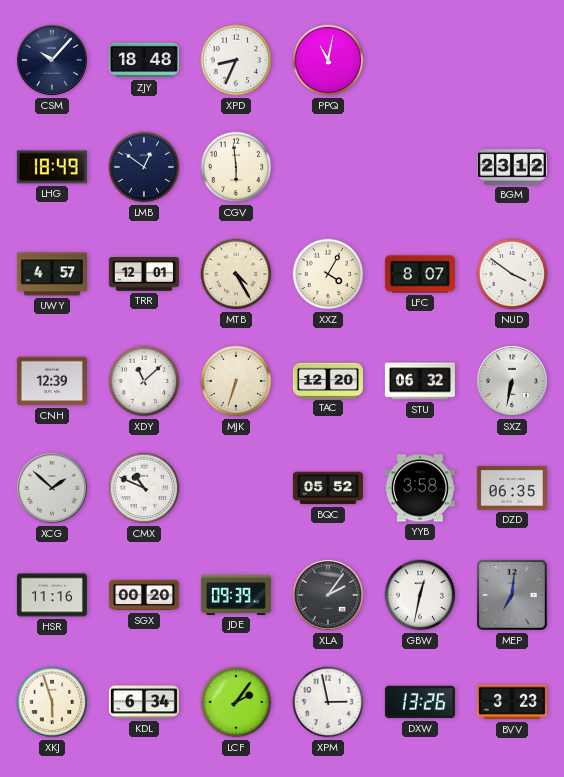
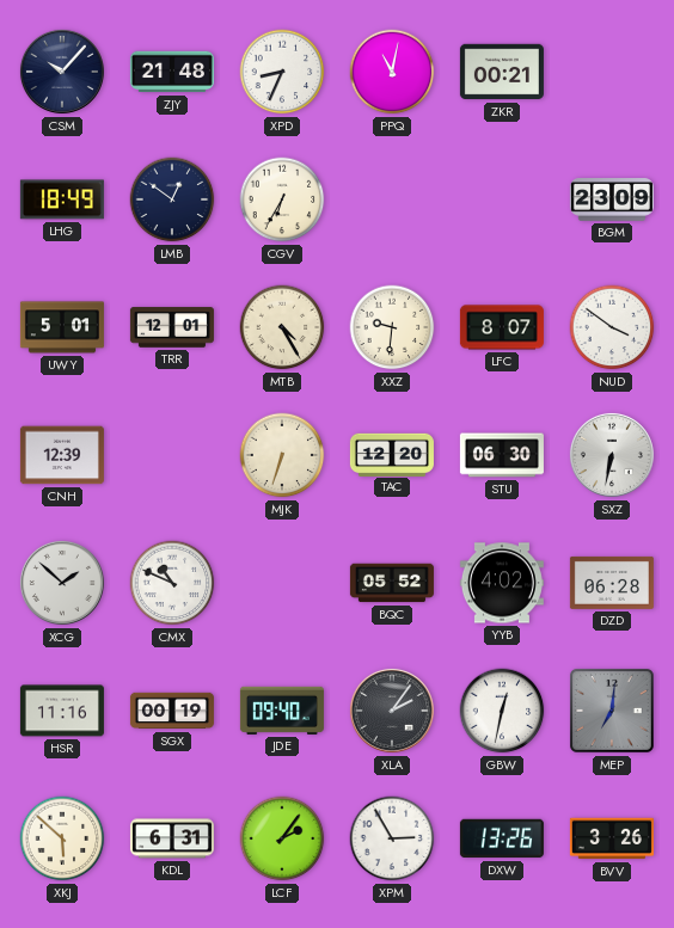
ZJY: 18:48 -> 21:48
ZKR: none -> 00:21
CGV: 5:59 -> 6:35
BGM: 23:12 -> 23:09
UWY: 4:57 -> 5:01
XXZ: 4:05 -> 9:31
XDY: 11:08 -> none
STU: 06:32 -> 06:30
YYB: 3:58 -> 4:02
DZD: 06:35 -> 06:28
SGX: 00:20 -> 00:19
JDE: 09:39 -> 09:40
XKJ: 5:57 -> 5:52
KDL: 6:34 -> 6:31
XPM: 2:58 -> 2:55
BVV: 3:23 -> 3:26
